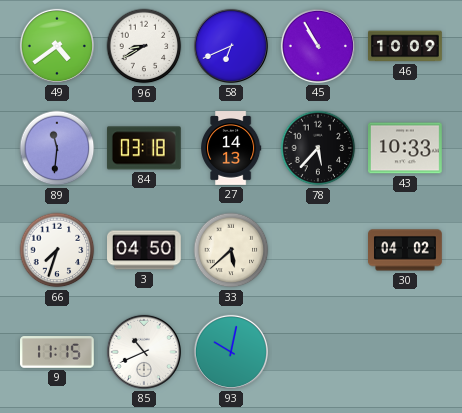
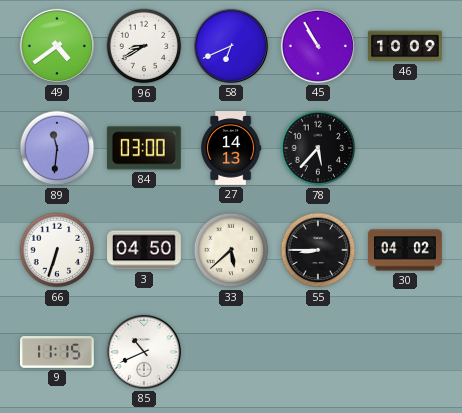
84: 03:18 -> 03:00
43: 10:33 -> none
66: 7:33 -> 6:33
55: none -> 8:45
93: 10:02 -> none
